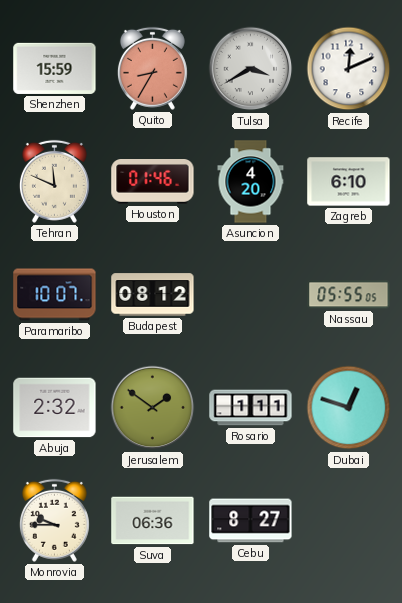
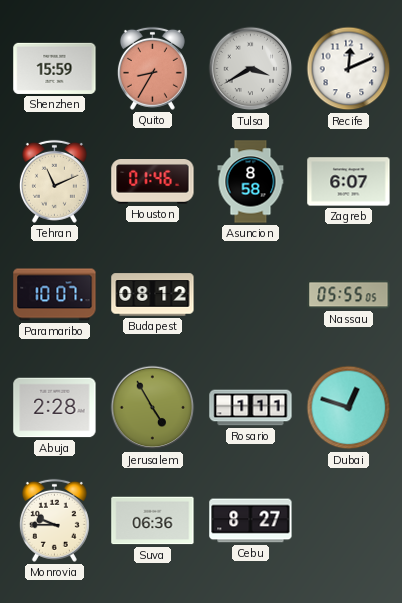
Tehran: 11:49 -> 11:11
Asuncion: 4:20 -> 8:58
Zagreb: 6:10 -> 6:07
Abuja: 2:32 -> 2:28
Jerusalem: 1:51 -> 4:55
